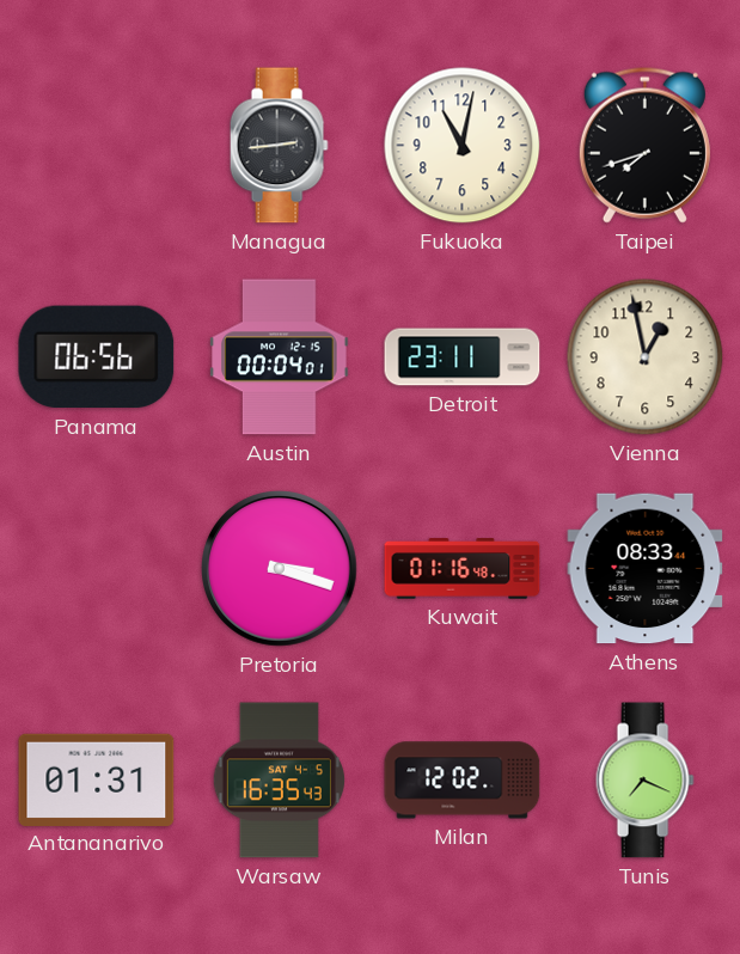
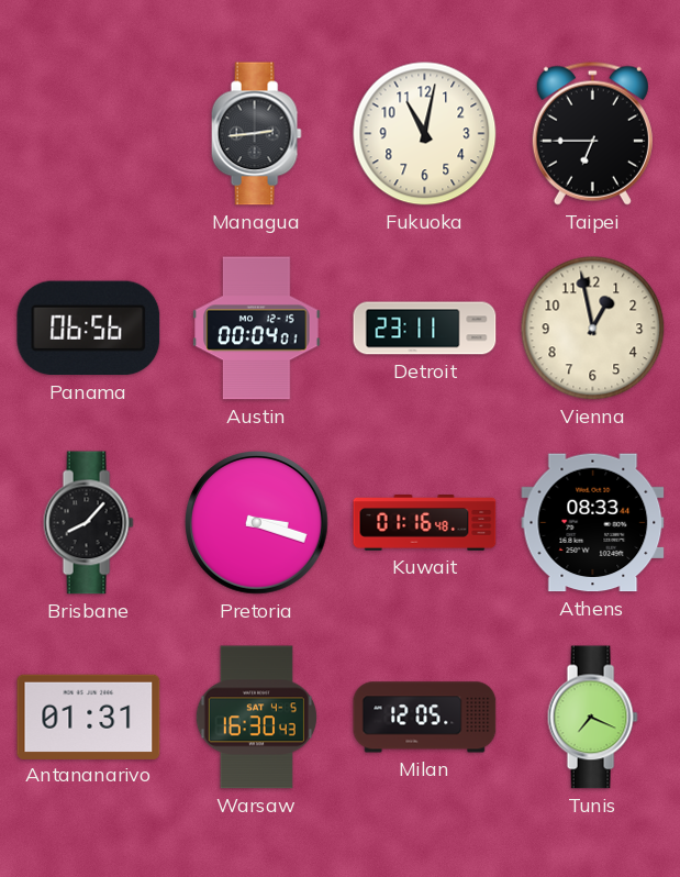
Taipei: 7:42 -> 6:45
Brisbane: none -> 8:07
Warsaw: 16:35 -> 16:30
Milan: 12:02 -> 12:05
